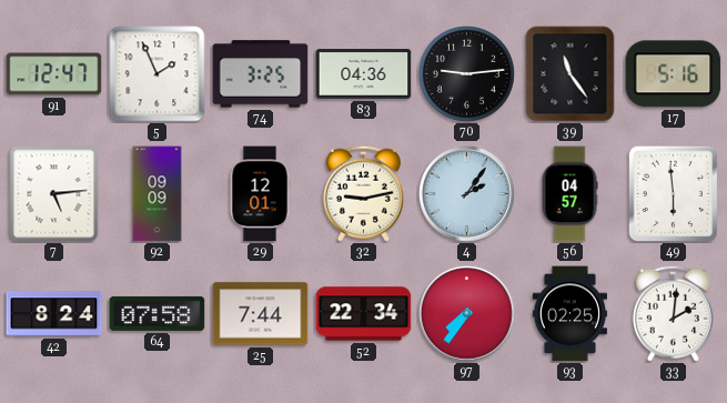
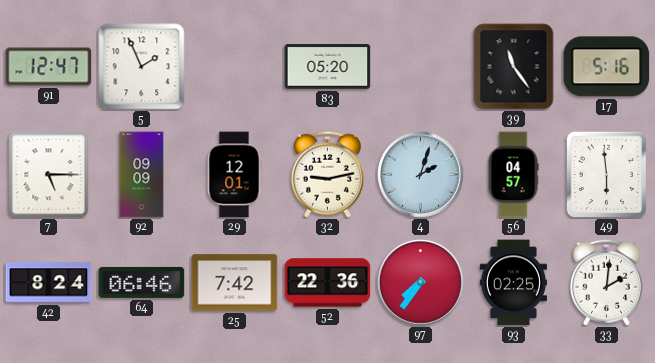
74: 3:25 -> none
83: 04:36 -> 05:20
70: 9:14 -> none
7: 5:14 -> 5:15
4: 2:06 -> 2:03
64: 07:58 -> 06:46
25: 7:44 -> 7:42
52: 22:34 -> 22:36
